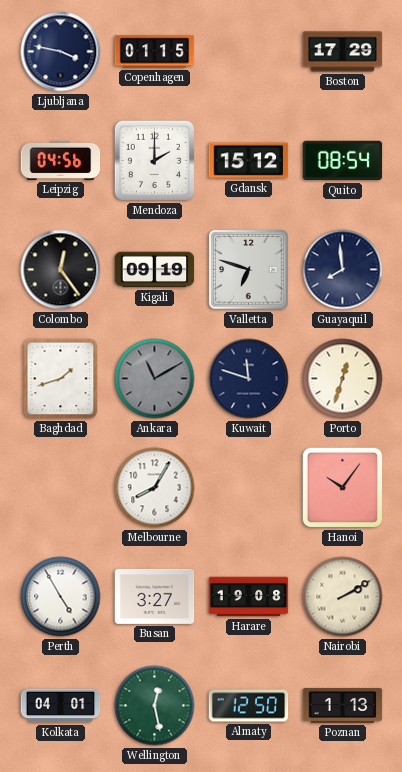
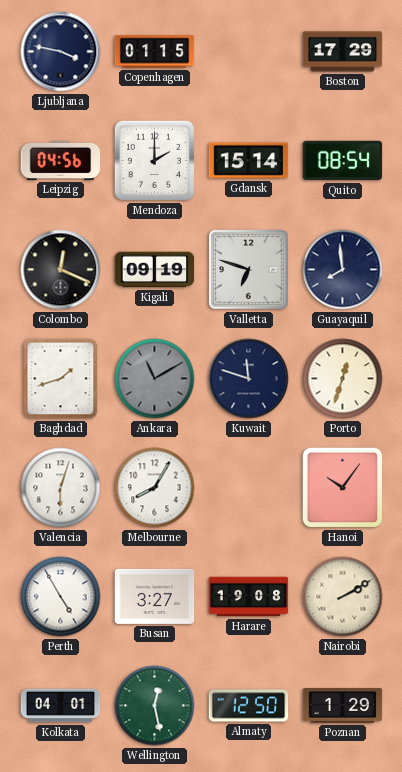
Gdansk: 15:12 -> 15:14
Colombo: 12:24 -> 12:19
Valencia: none -> 6:03
Poznan: 1:13 -> 1:29
